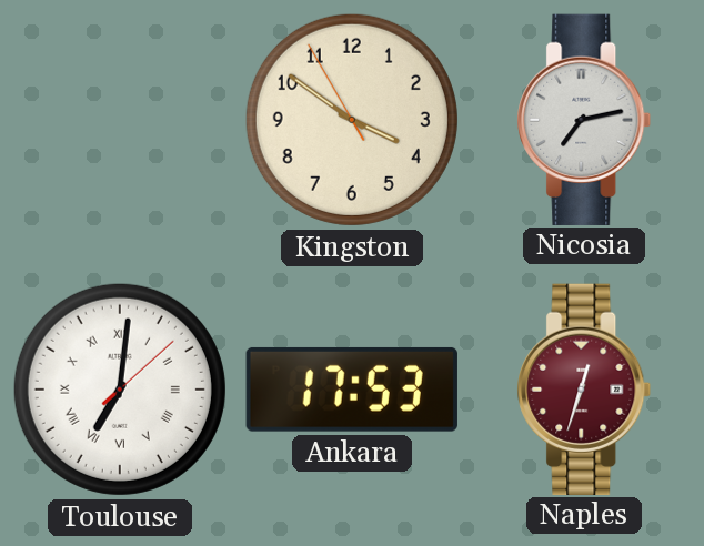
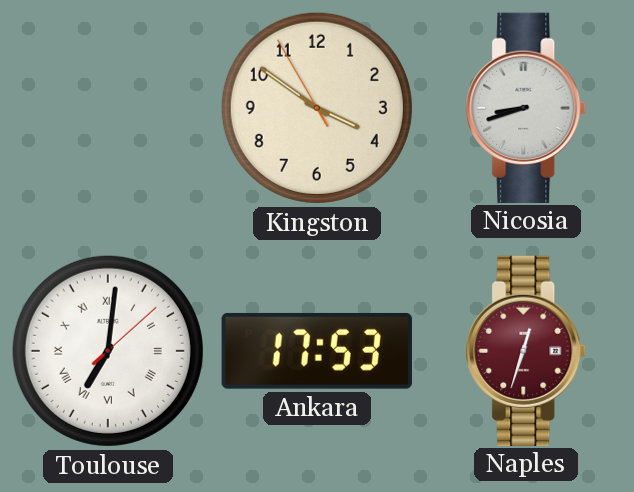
Nicosia: 7:13 -> 8:42
